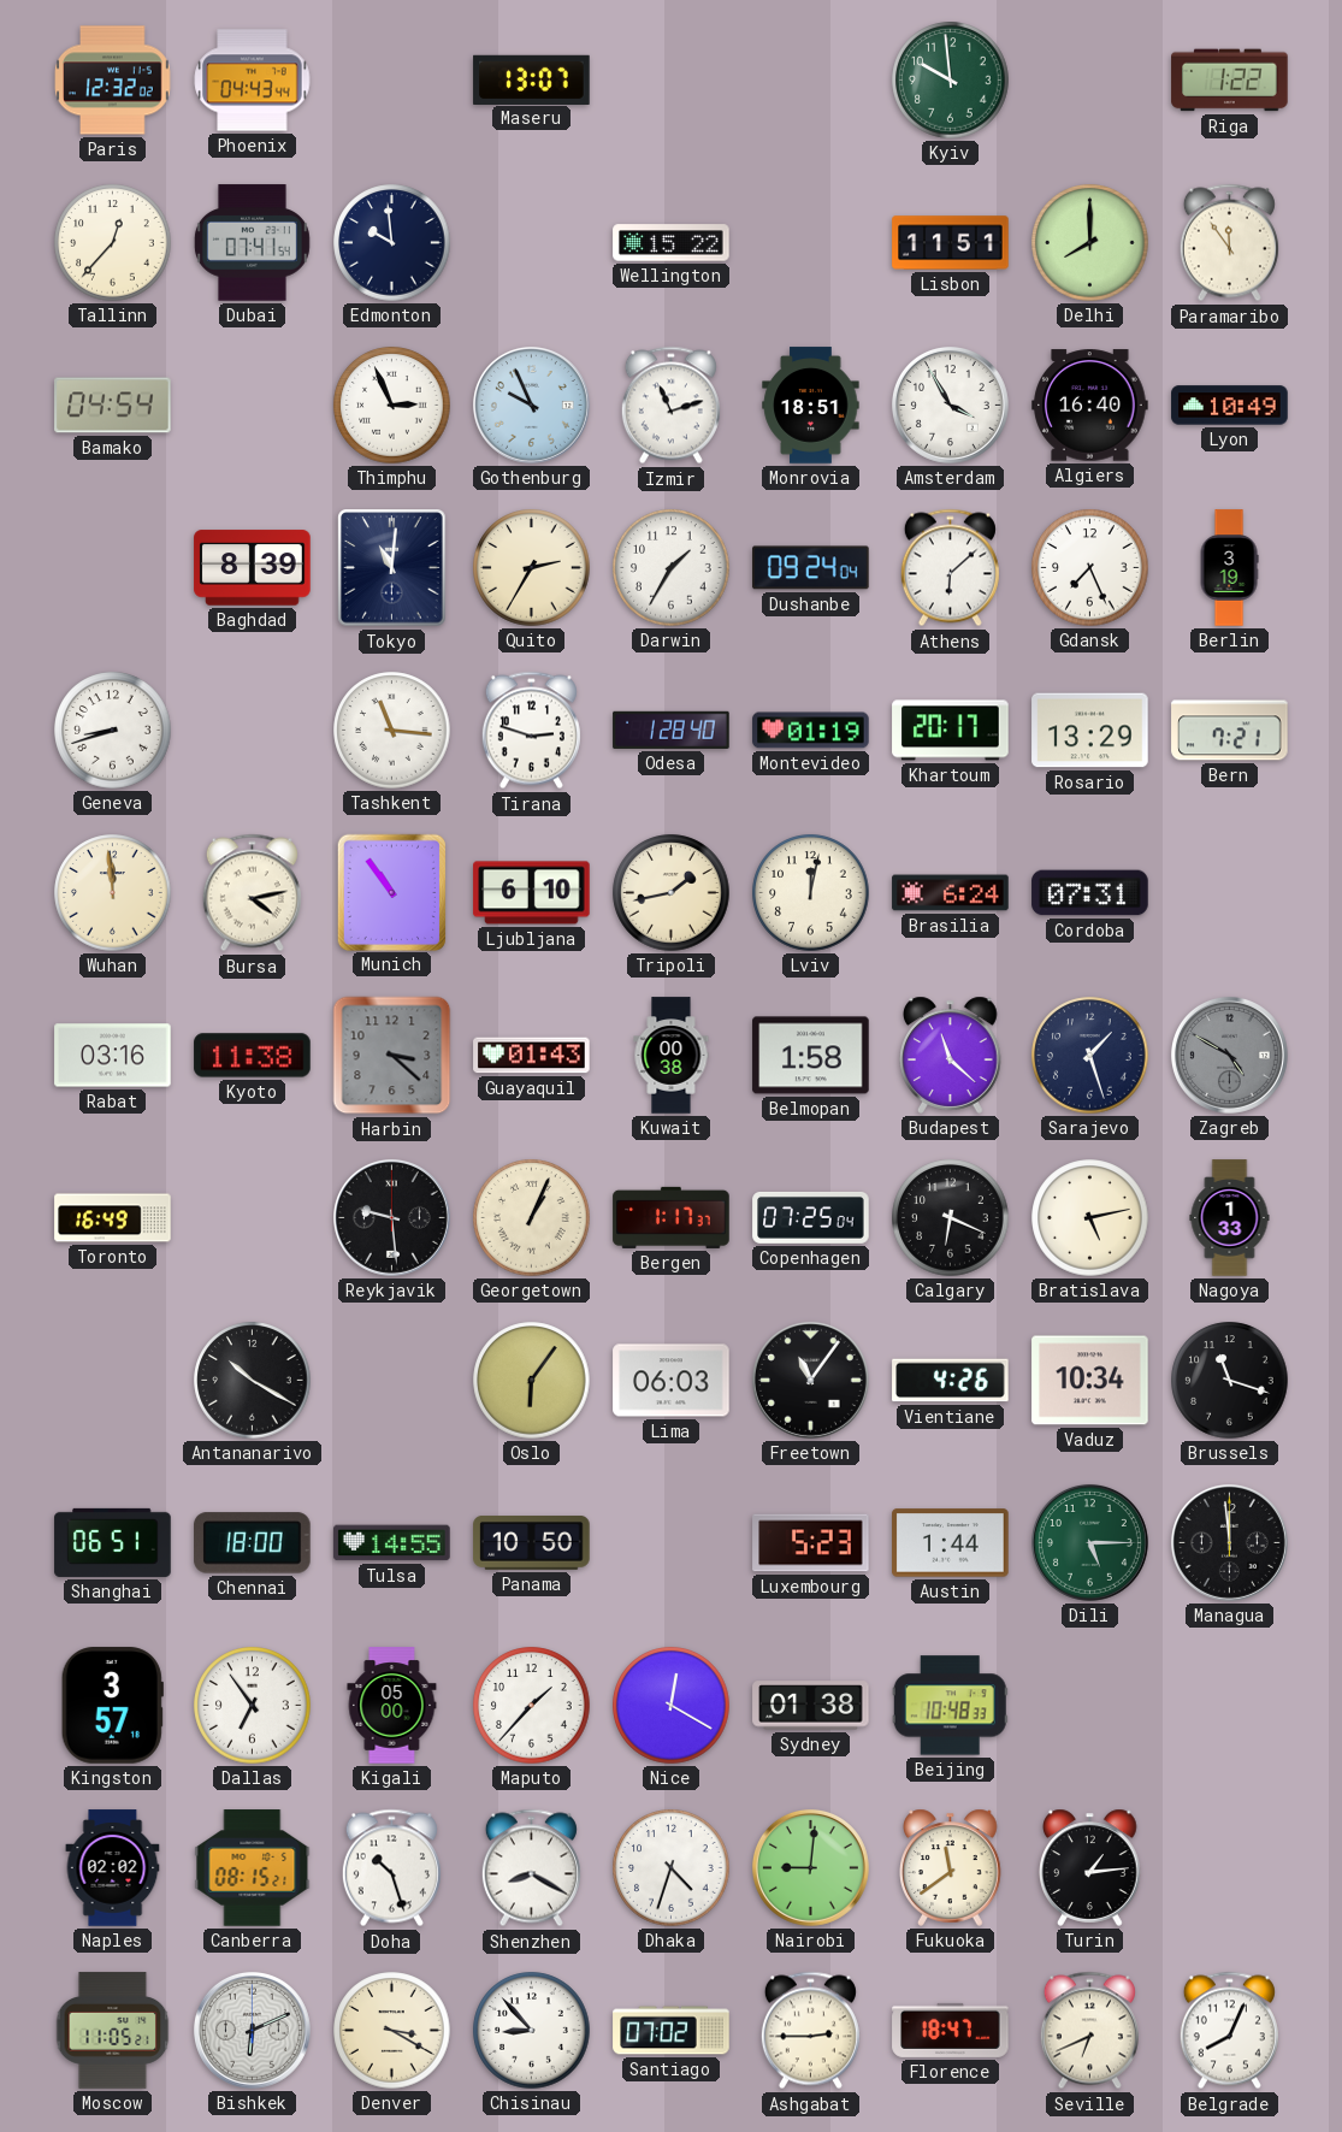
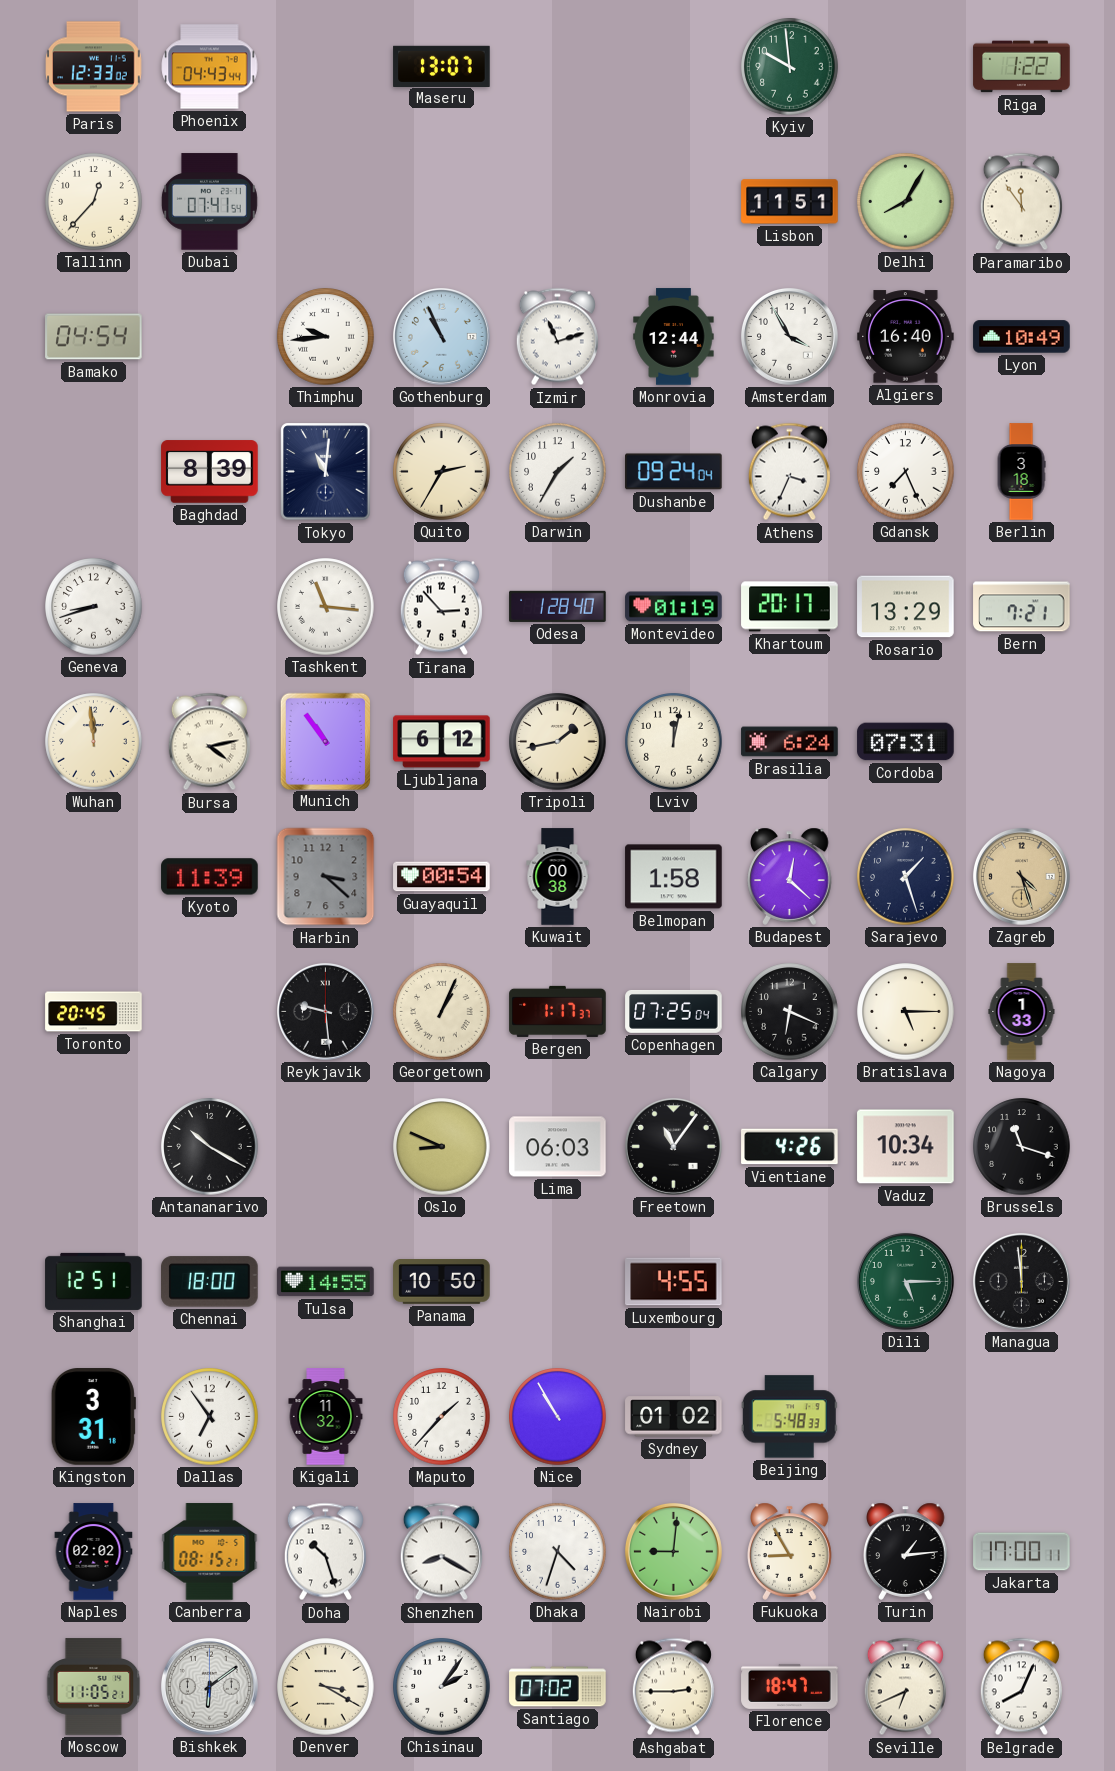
Paris: 12:32 -> 12:33
Edmonton: 9:59 -> none
Wellington: 15:22 -> none
Delhi: 8:00 -> 8:05
Thimphu: 2:56 -> 9:44
Gothenburg: 9:56 -> 10:56
Monrovia: 18:51 -> 12:44
Athens: 6:08 -> 3:34
Berlin: 3:19 -> 3:18
Tirana: 2:48 -> 2:53
Ljubljana: 6:10 -> 6:12
Rabat: 03:16 -> none
Kyoto: 11:38 -> 11:39
Guayaquil: 01:43 -> 00:54
Budapest: 11:22 -> 12:22
Zagreb: 4:50 -> 4:27
Zagreb dial: grey -> champagne
Toronto: 16:49 -> 20:45
Bratislava: 5:13 -> 5:15
Oslo: 6:06 -> 8:49
Shanghai: 06:51 -> 12:51
Luxembourg: 5:23 -> 4:55
Austin: 1:44 -> none
Kingston: 3:57 -> 3:31
Kigali: 05:00 -> 11:32
Nice: 12:20 -> 10:55
Sydney: 01:38 -> 01:02
Beijing: 10:48 -> 5:48
Fukuoka: 11:39 -> 8:55
Jakarta: none -> 17:00
Bishkek: 6:11 -> 6:09
Chisinau: 8:53 -> 2:06
